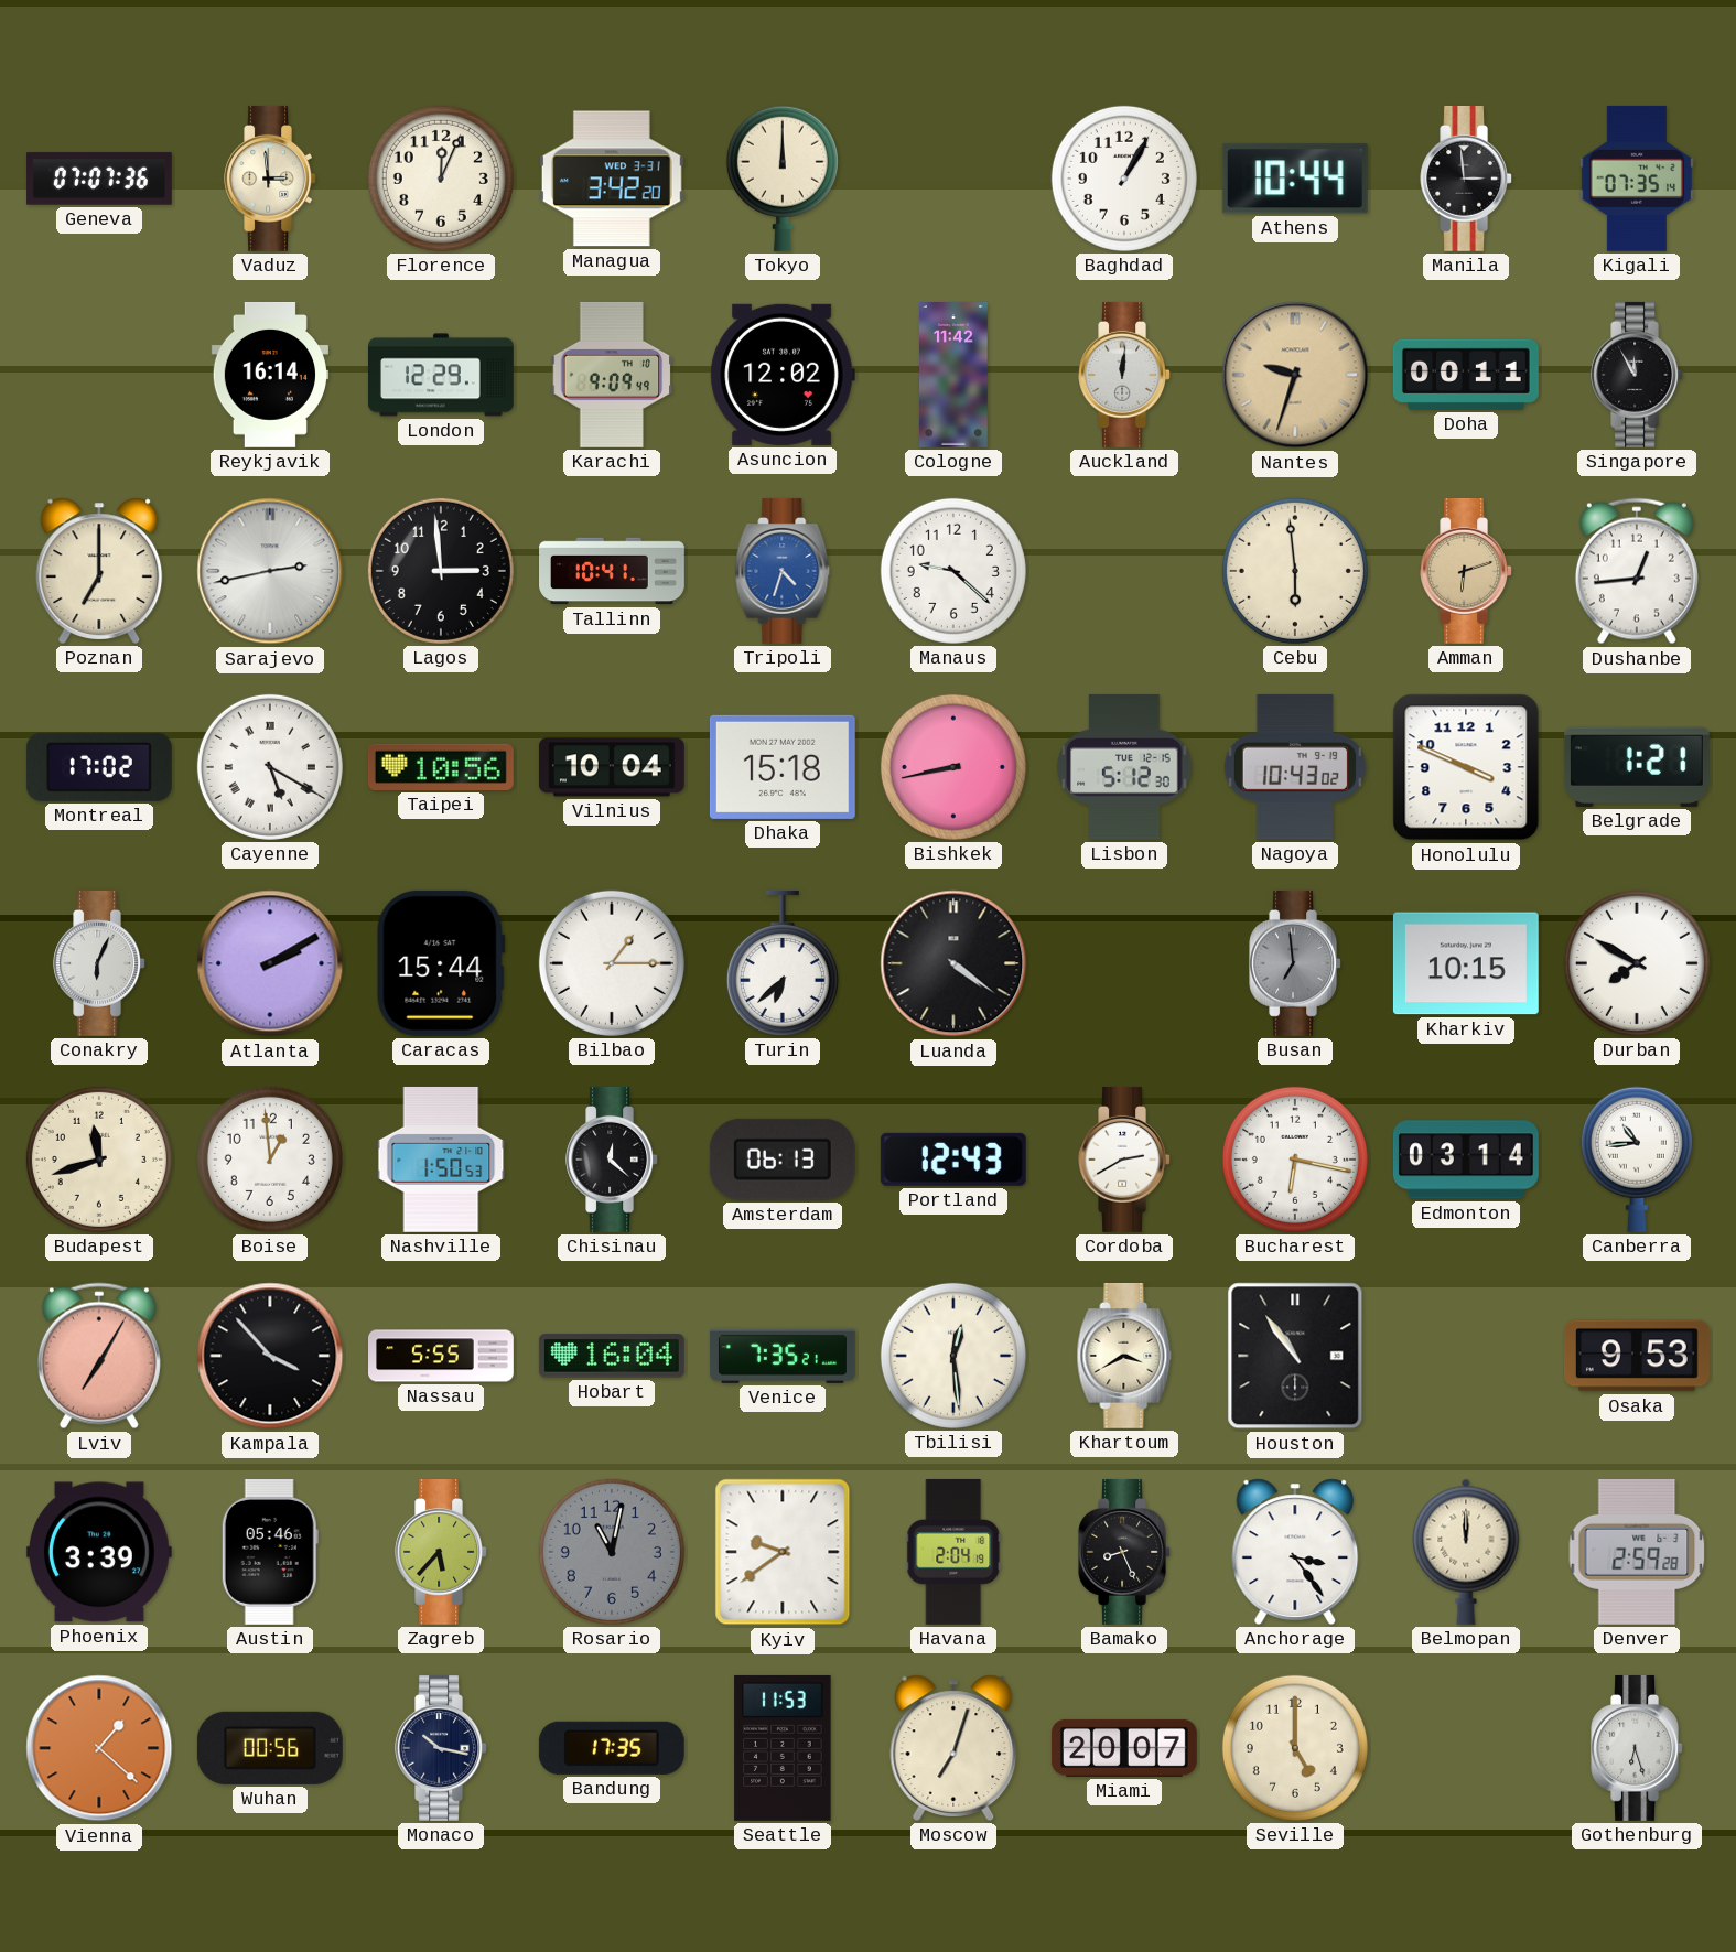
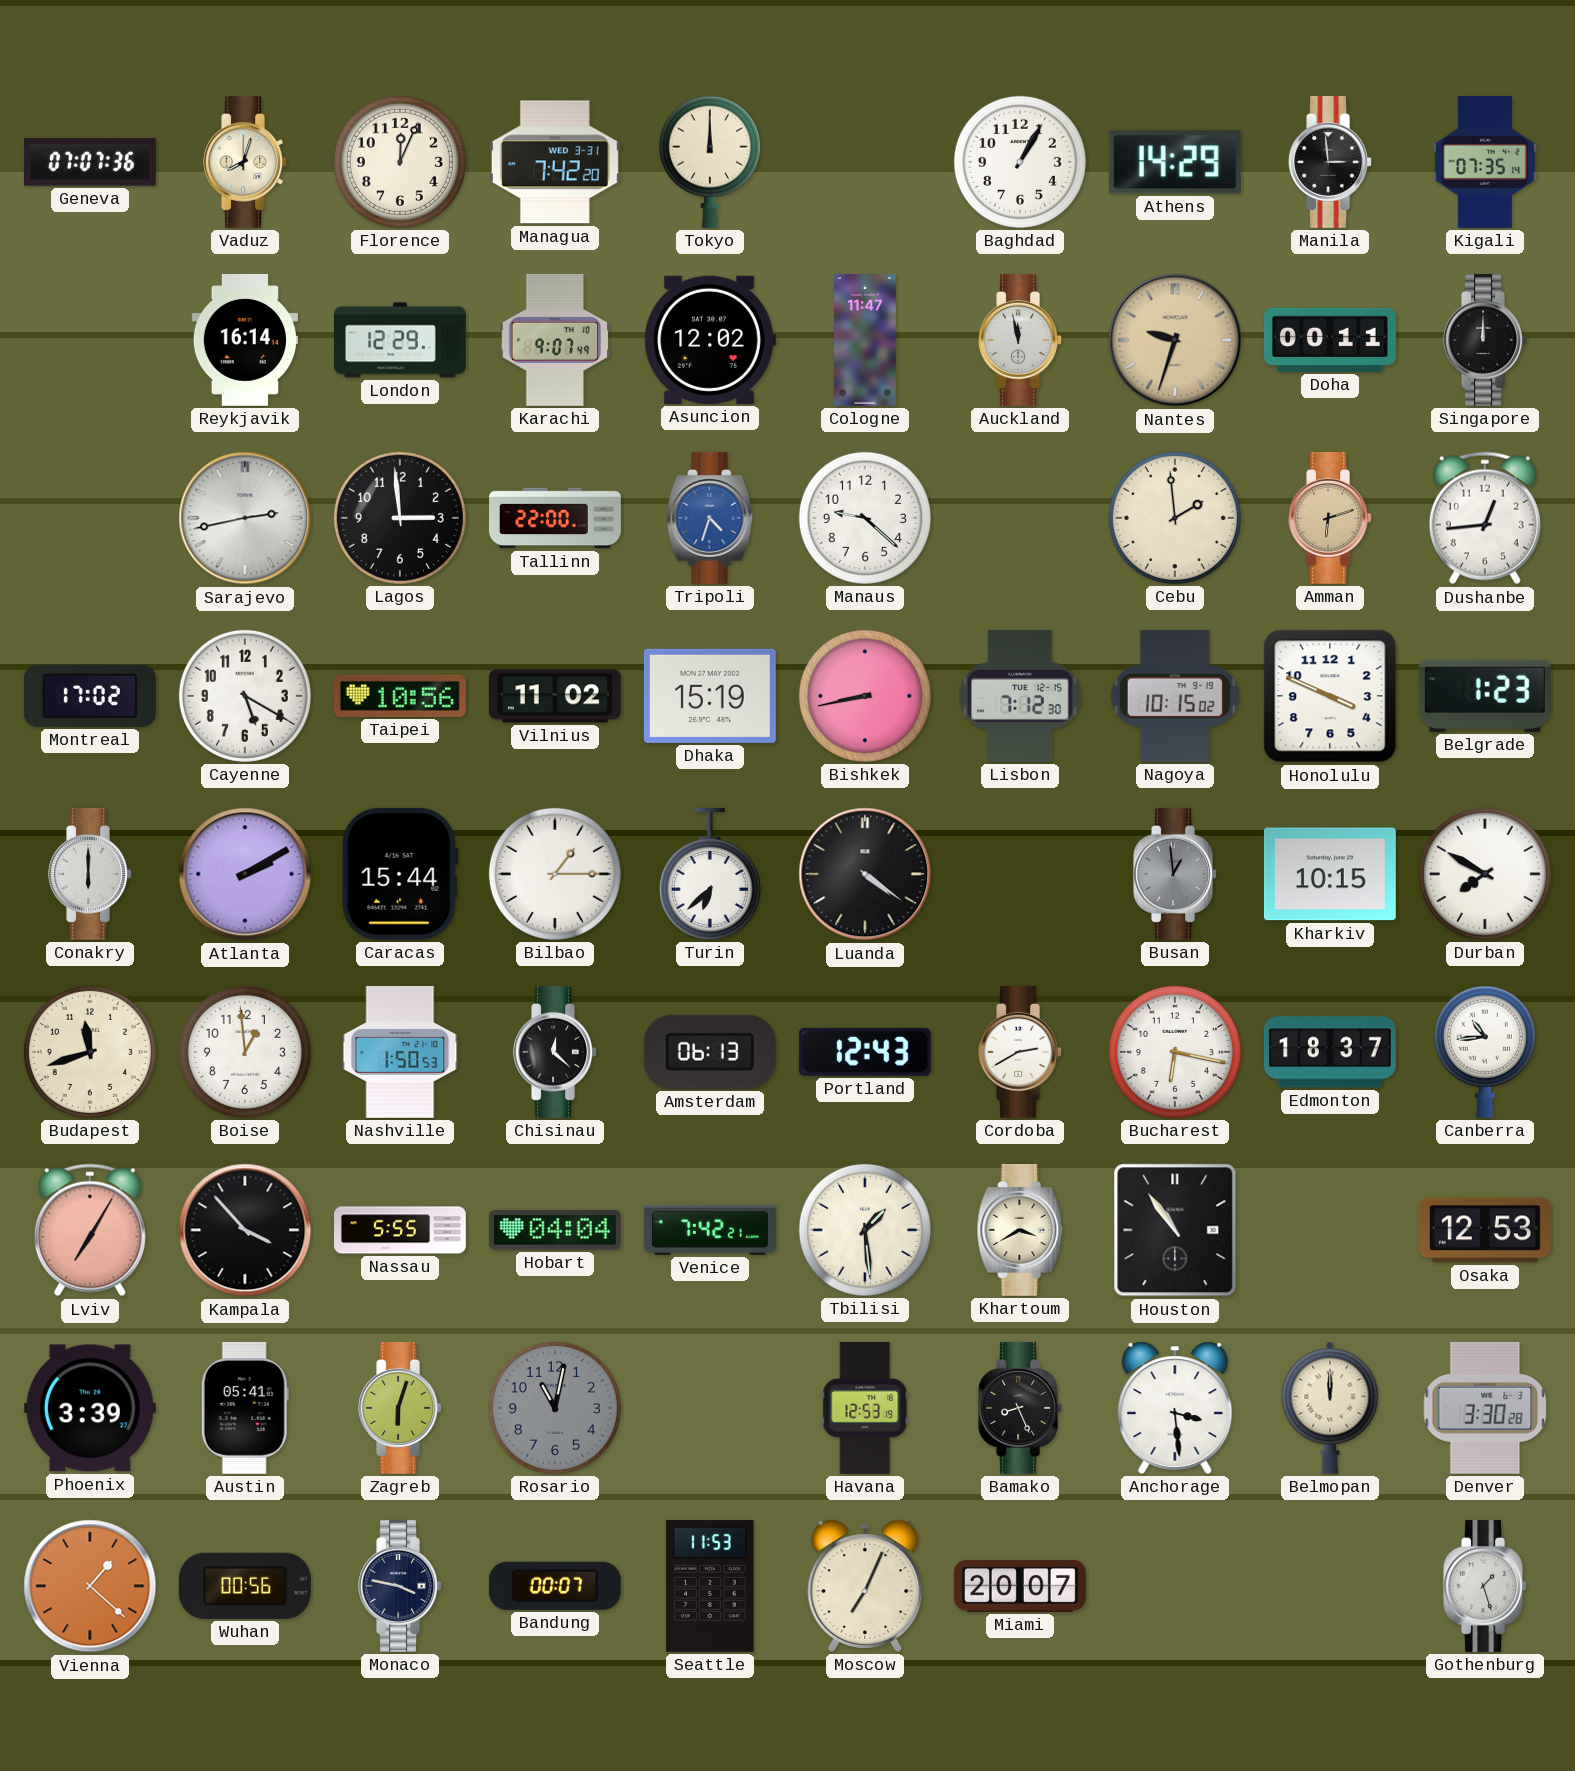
Vaduz: 2:59 -> 8:03
Managua: 3:42 -> 7:42
Athens: 10:44 -> 14:29
Karachi: 9:09 -> 9:07
Cologne: 11:42 -> 11:47
Auckland: 12:01 -> 11:58
Singapore: 11:55 -> 12:00
Poznan: 7:00 -> none
Tallinn: 10:41 -> 22:00
Cebu: 5:59 -> 1:59
Cayenne numerals: Roman -> Arabic
Vilnius: 10:04 -> 11:02
Dhaka: 15:18 -> 15:19
Lisbon: 5:12 -> 7:12
Nagoya: 10:43 -> 10:15
Belgrade: 1:21 -> 1:23
Conakry: 6:04 -> 6:00
Busan: 6:59 -> 12:59
Edmonton: 03:14 -> 18:37
Hobart: 16:04 -> 04:04
Venice: 7:35 -> 7:42
Tbilisi: 12:29 -> 1:29
Osaka: 9:53 -> 12:53
Austin: 05:46 -> 05:41
Zagreb: 5:37 -> 6:03
Kyiv: 9:39 -> none
Havana: 2:04 -> 12:53
Anchorage: 3:24 -> 3:29
Denver: 2:59 -> 3:30
Monaco: 10:17 -> 3:47
Bandung: 17:35 -> 00:07
Moscow: 7:03 -> 7:04
Seville: 5:00 -> none
Gothenburg: 6:27 -> 1:27
